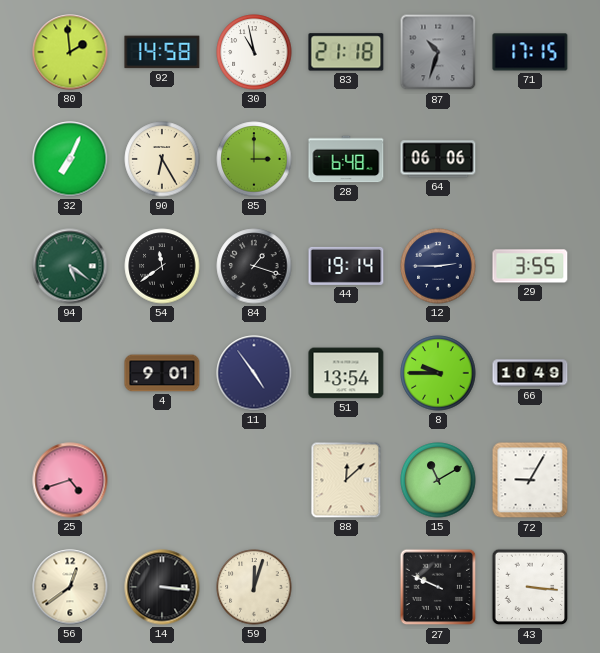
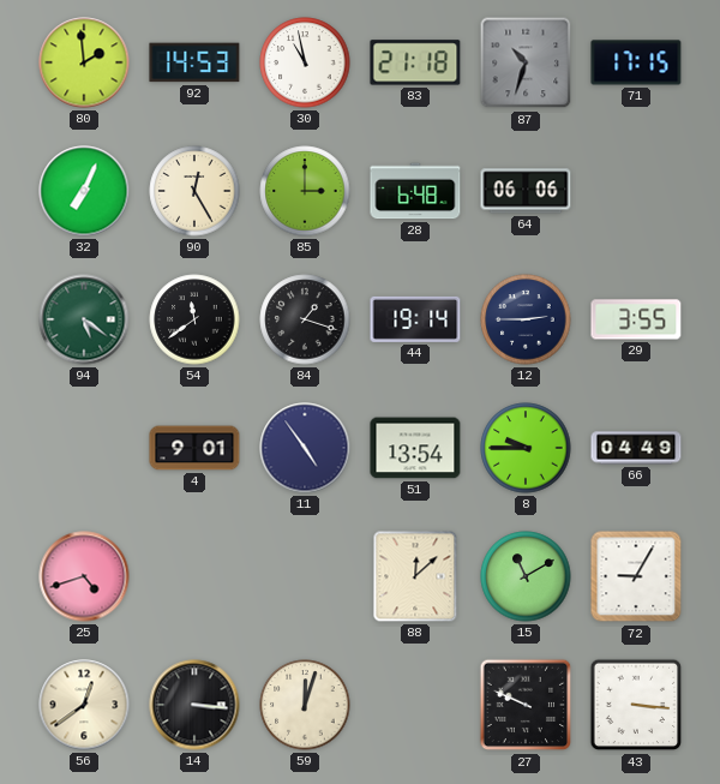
92: 14:58 -> 14:53
90: 6:25 -> 12:25
66: 10:49 -> 04:49
